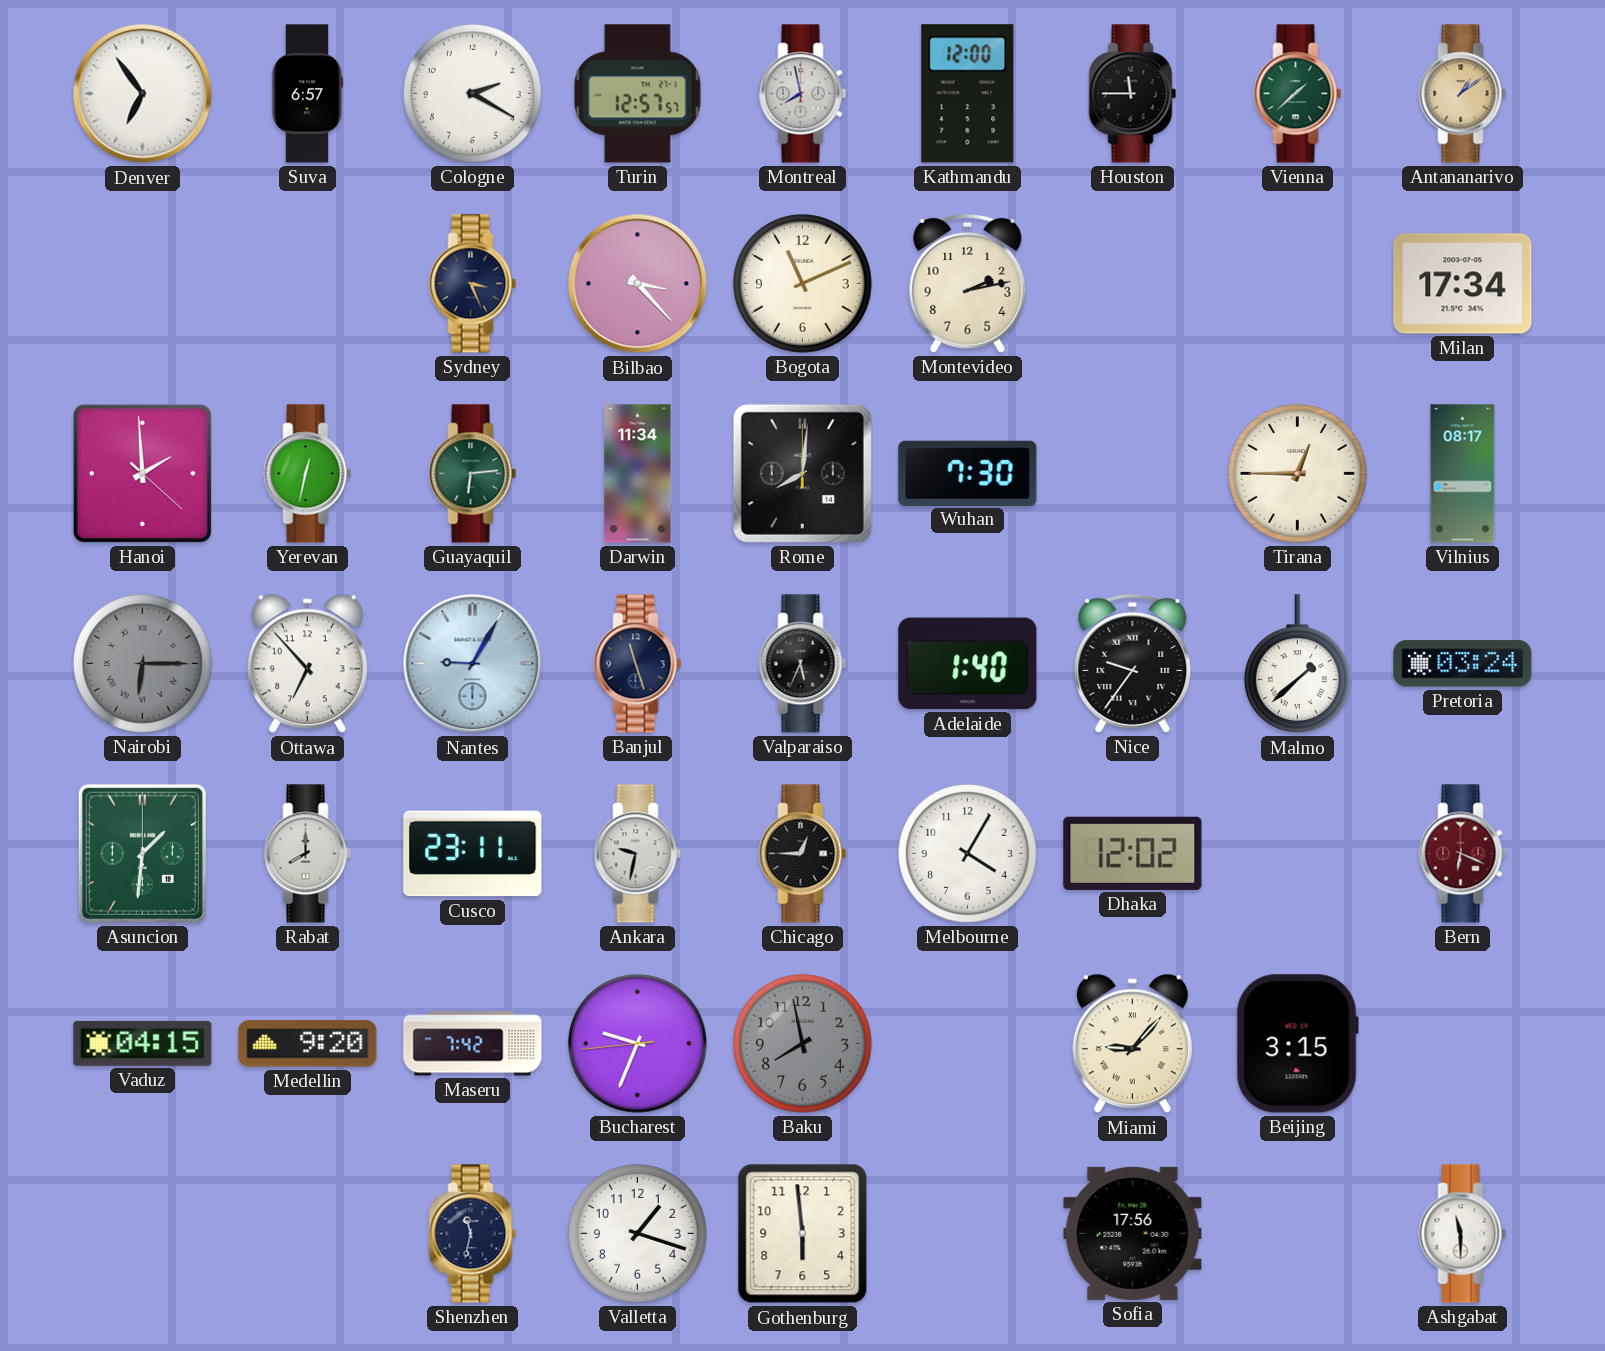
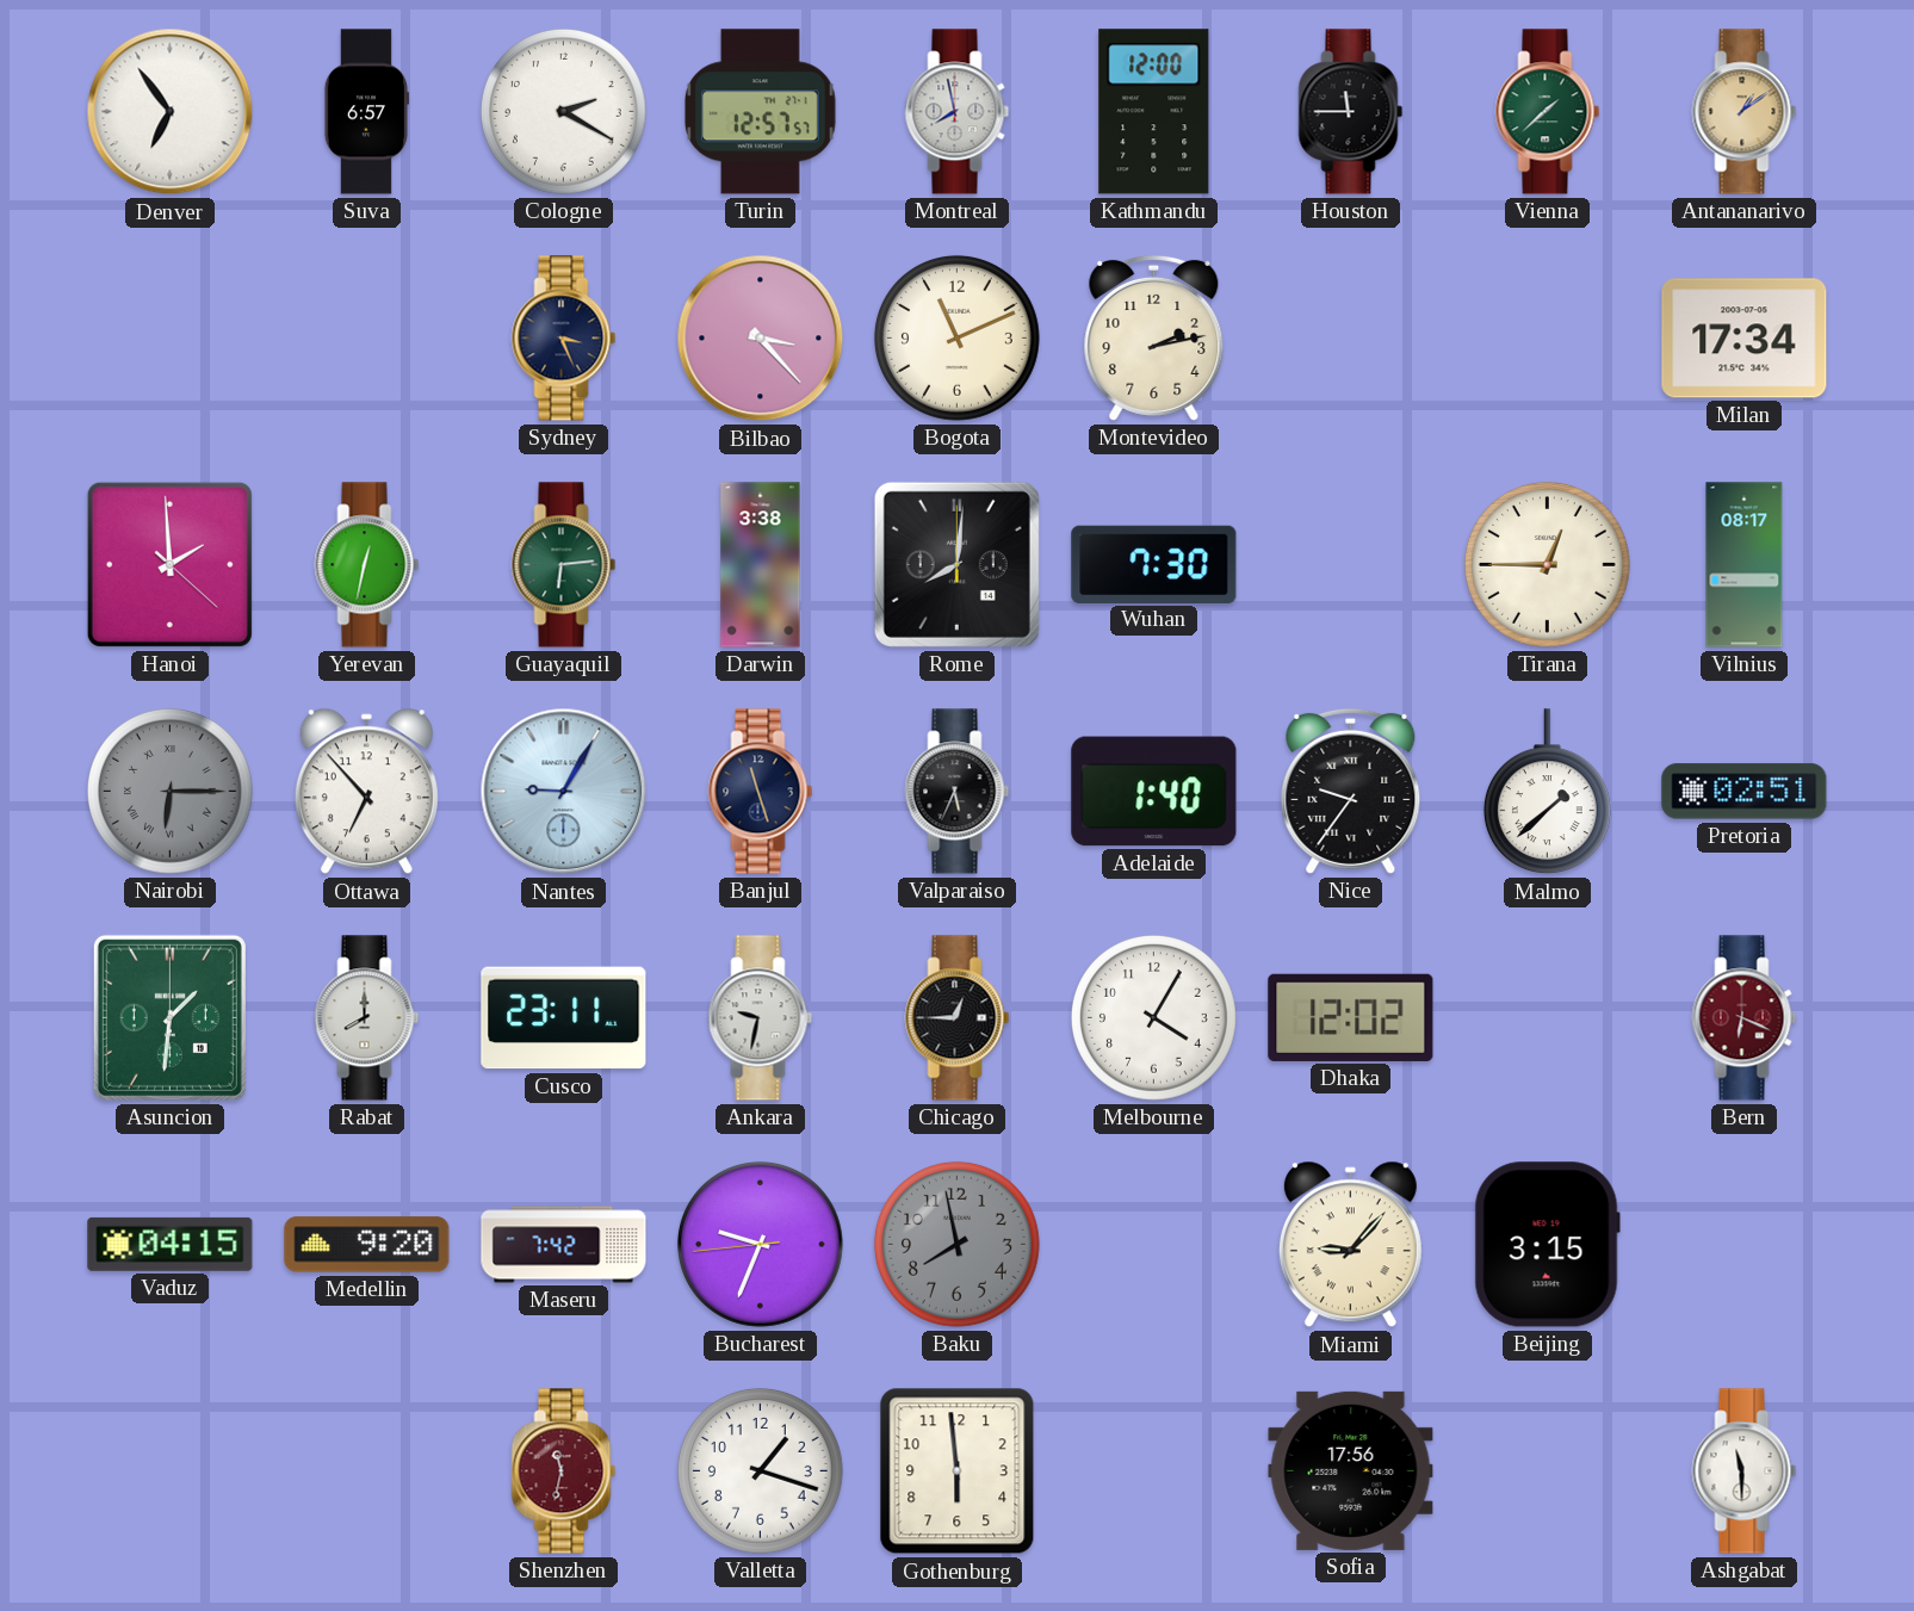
Darwin: 11:34 -> 3:38
Pretoria: 03:24 -> 02:51
Shenzhen dial: navy -> burgundy
